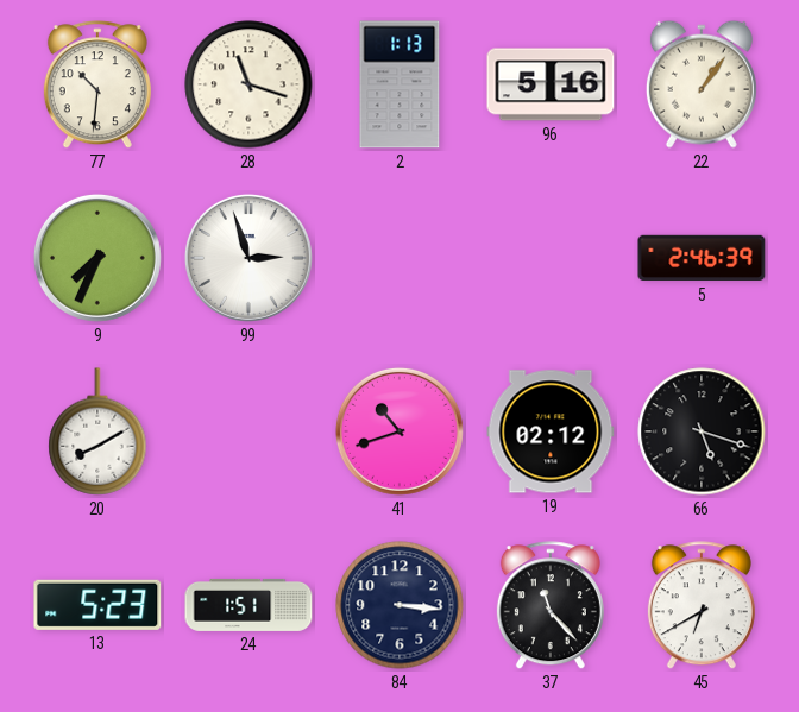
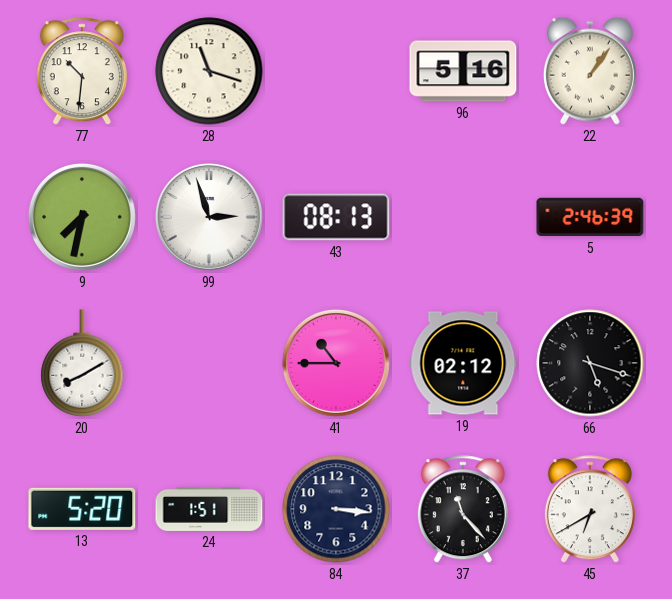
2: 1:13 -> none
9: 7:34 -> 7:32
43: none -> 08:13
41: 10:42 -> 10:45
13: 5:23 -> 5:20
